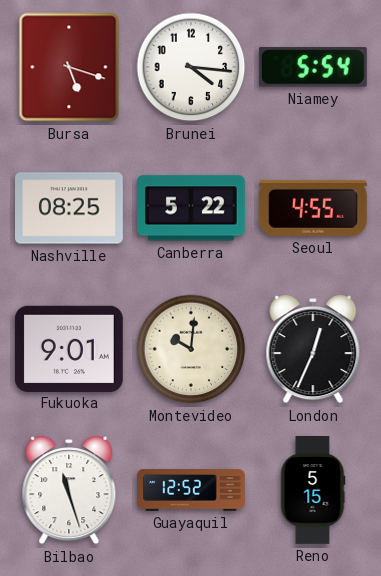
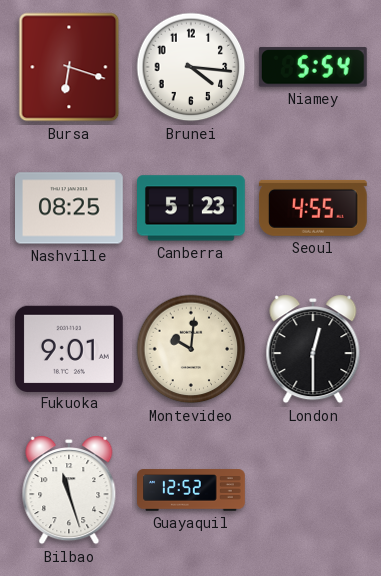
Bursa: 5:18 -> 6:18
Canberra: 5:22 -> 5:23
London: 12:34 -> 12:30
Reno: 5:15 -> none
